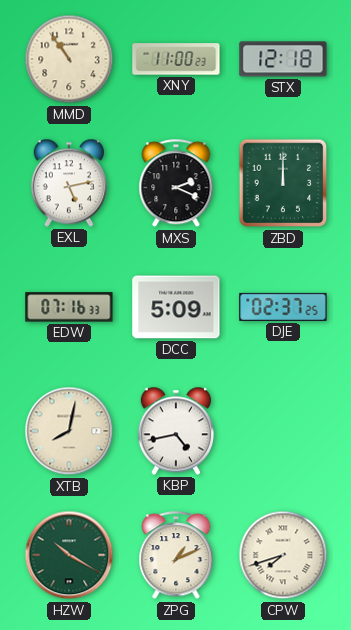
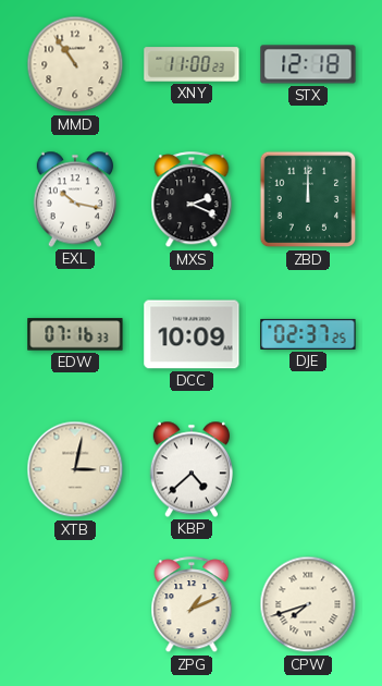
EXL: 5:13 -> 10:17
DCC: 5:09 -> 10:09
XTB: 8:02 -> 3:02
KBP: 4:43 -> 4:38
HZW: 10:20 -> none
